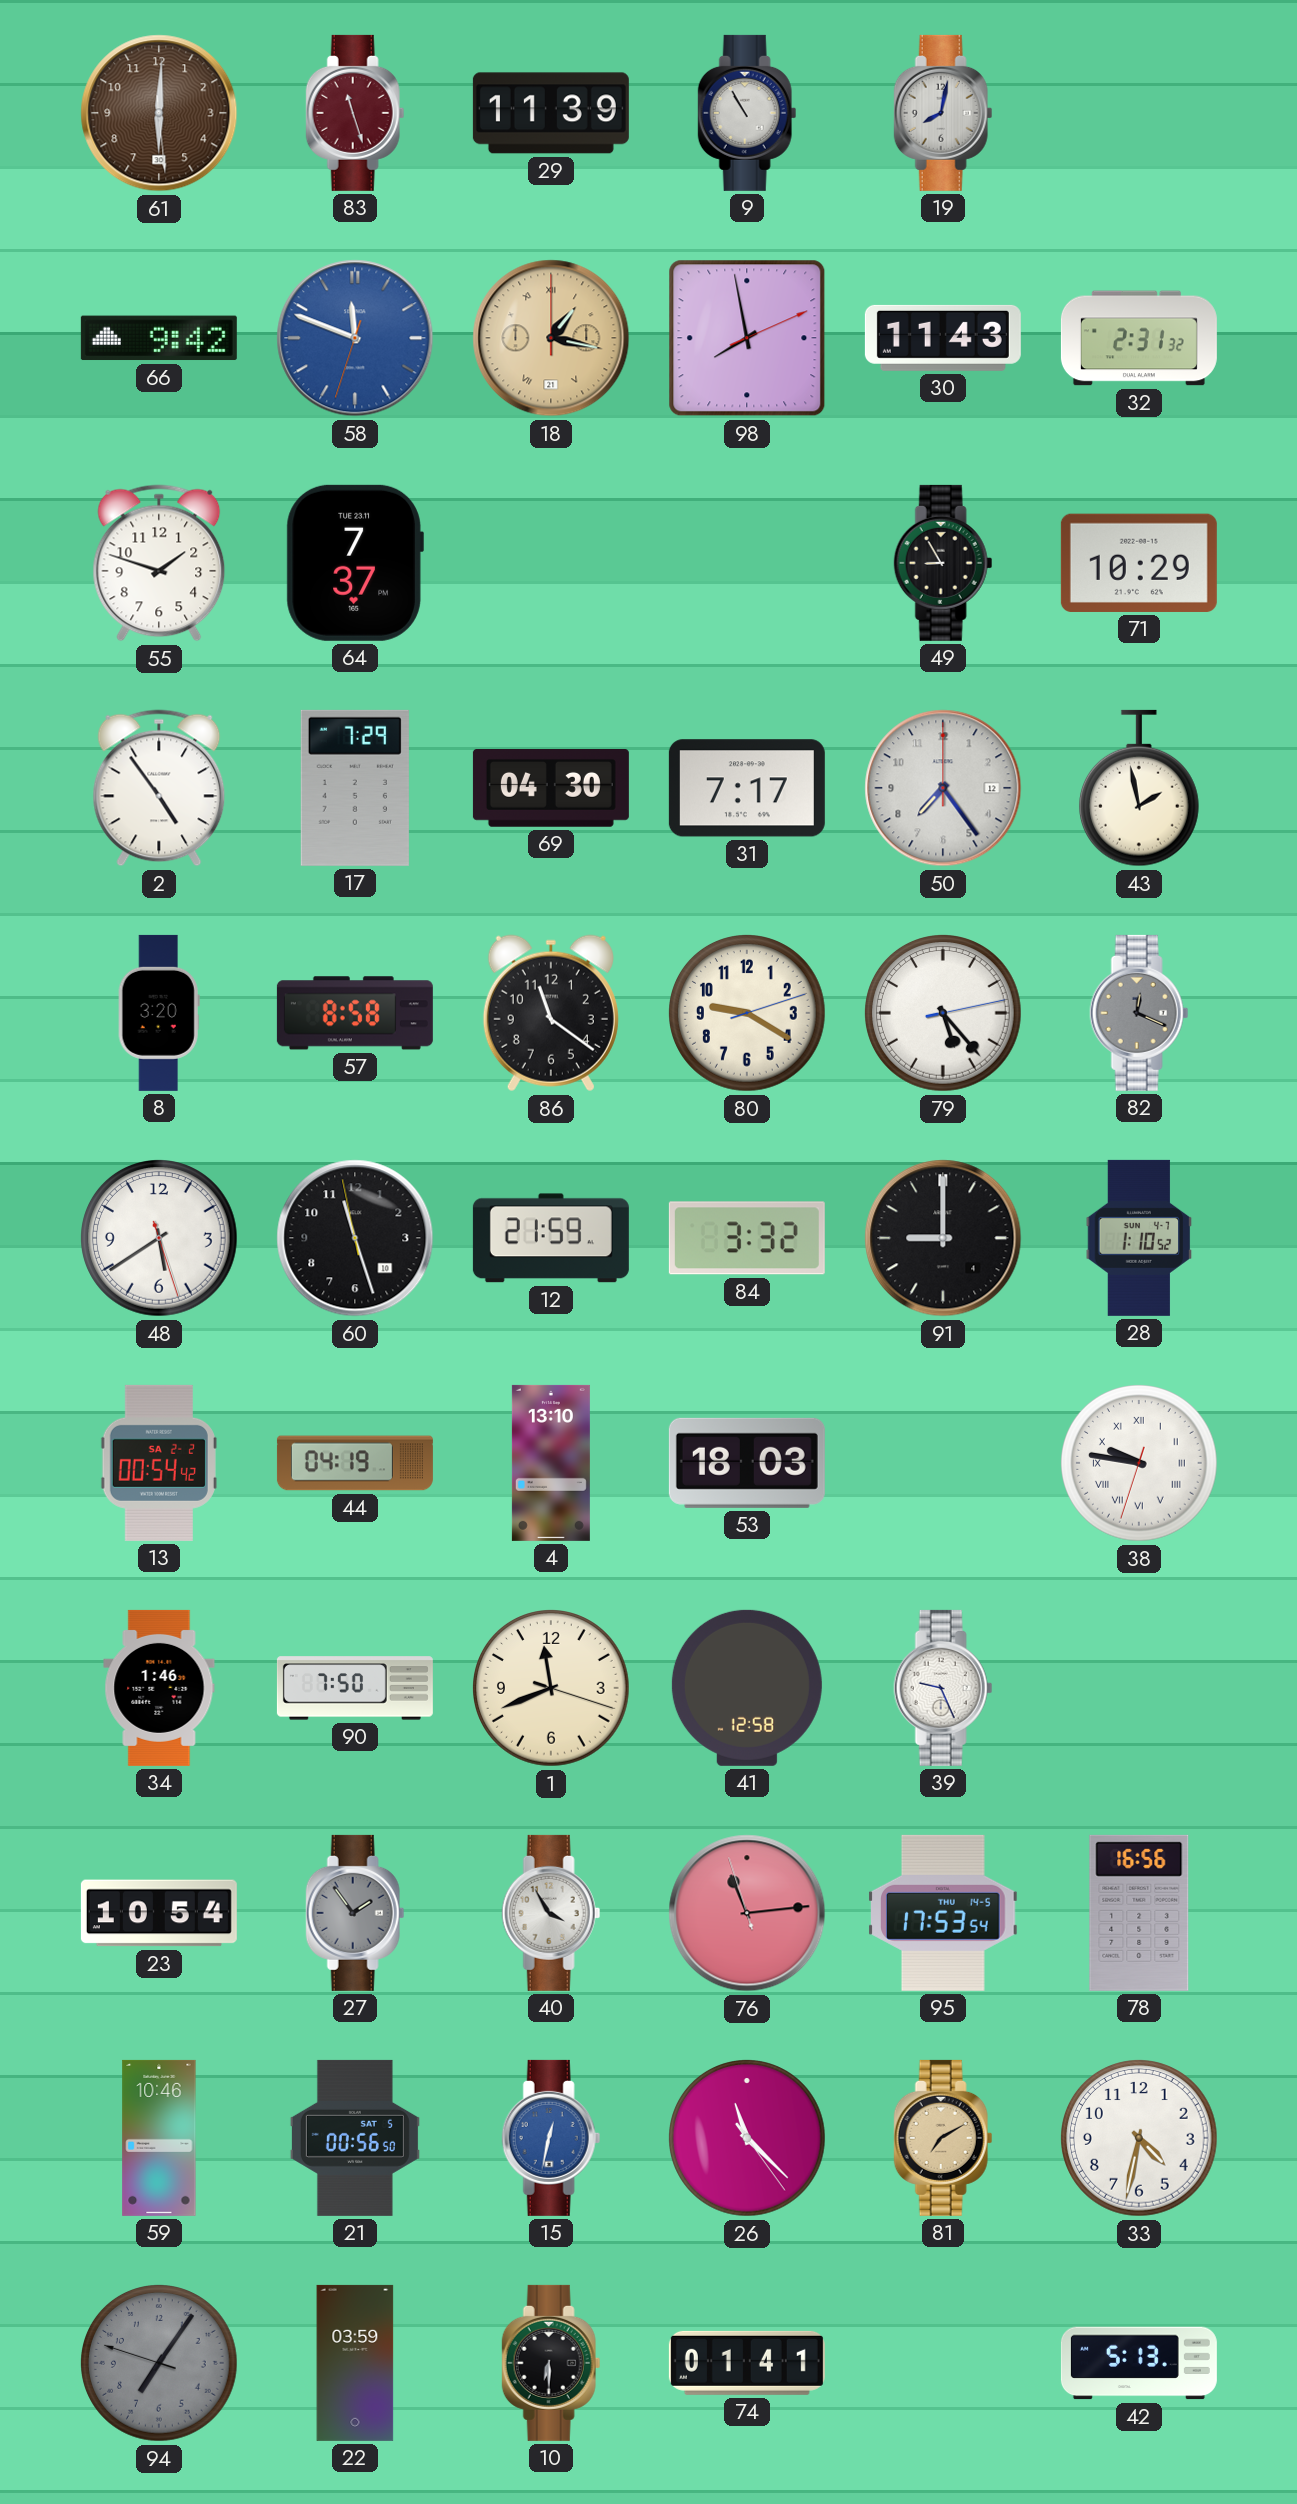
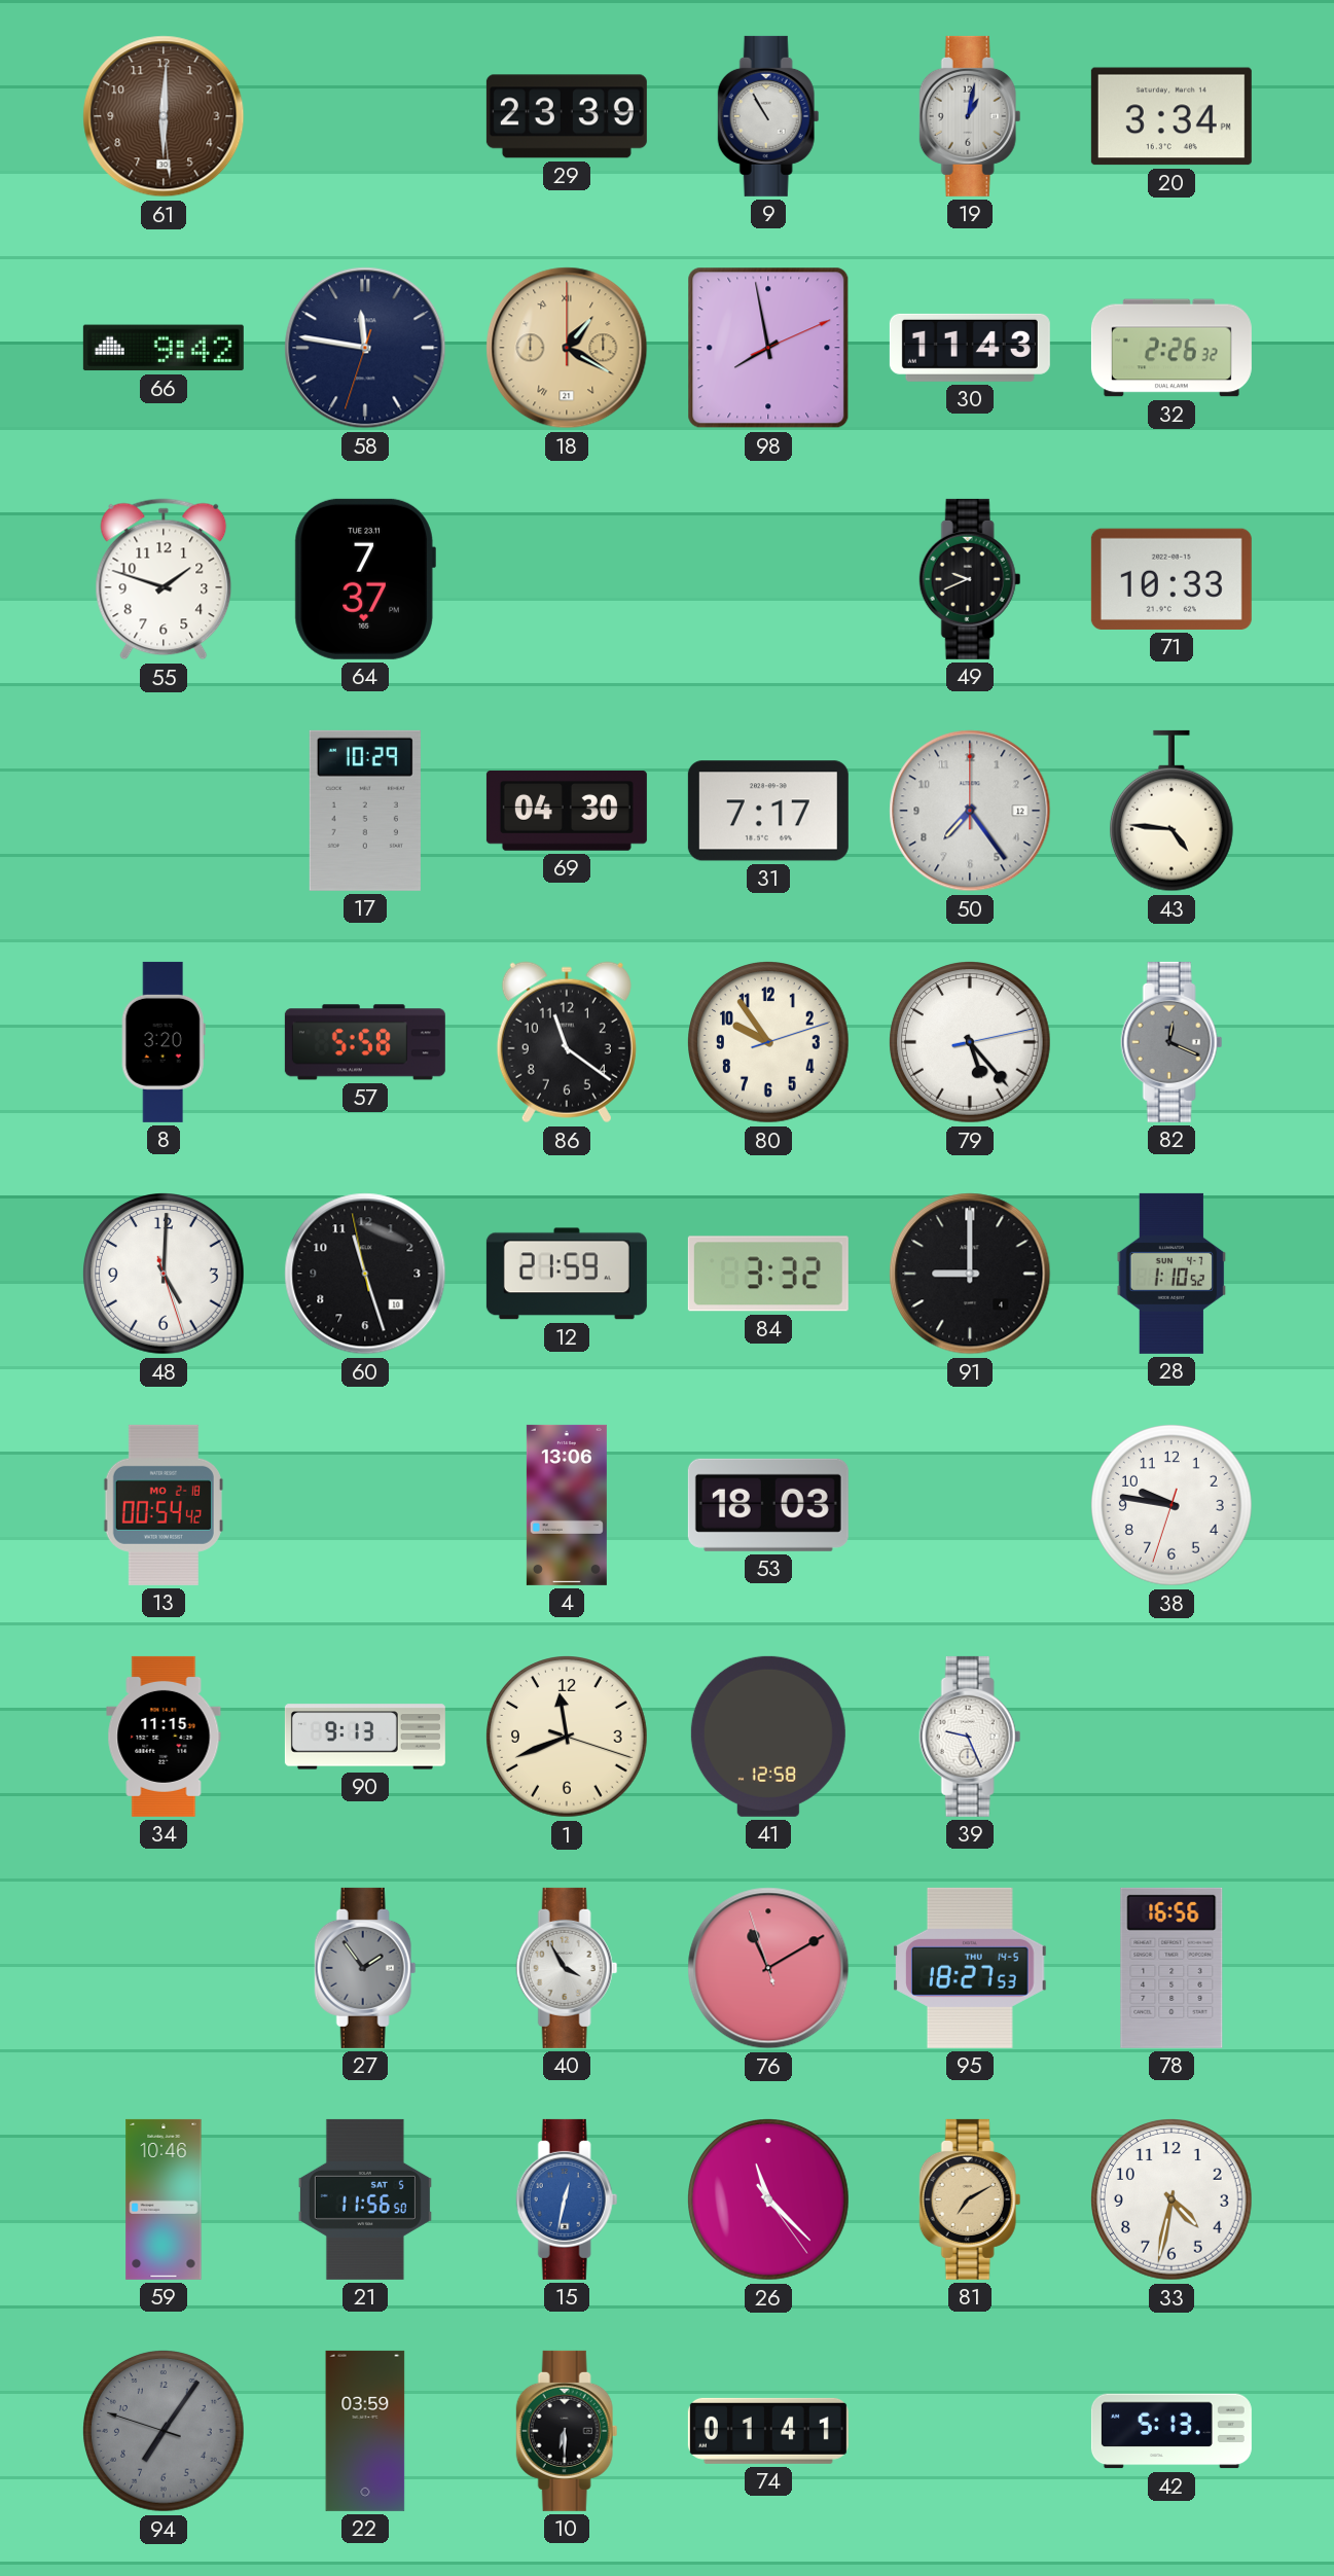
83: 11:27 -> none
29: 11:39 -> 23:39
19: 8:02 -> 1:02
20: none -> 3:34
58: 11:48 -> 11:46
58 dial: blue -> navy
18: 1:17 -> 1:20
32: 2:31 -> 2:26
49: 8:55 -> 9:41
71: 10:29 -> 10:33
2: 4:54 -> none
17: 7:29 -> 10:29
43: 1:58 -> 4:46
57: 8:58 -> 5:58
80: 9:20 -> 9:54
48: 5:39 -> 5:00
13 date: SA 2-2 -> MO 2-18
44: 04:19 -> none
4: 13:10 -> 13:06
38 numerals: Roman -> Arabic
34: 1:46 -> 11:15
90: 7:50 -> 9:13
23: 10:54 -> none
76: 11:13 -> 11:09
95: 17:53 -> 18:27
21: 00:56 -> 11:56
